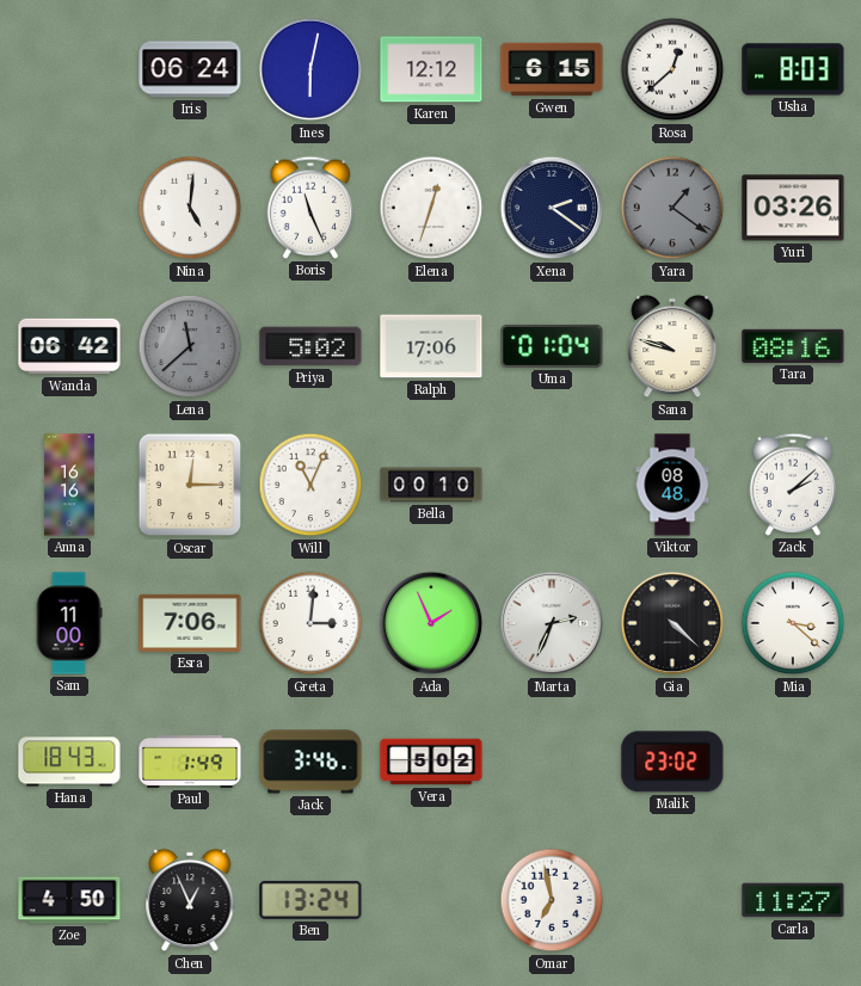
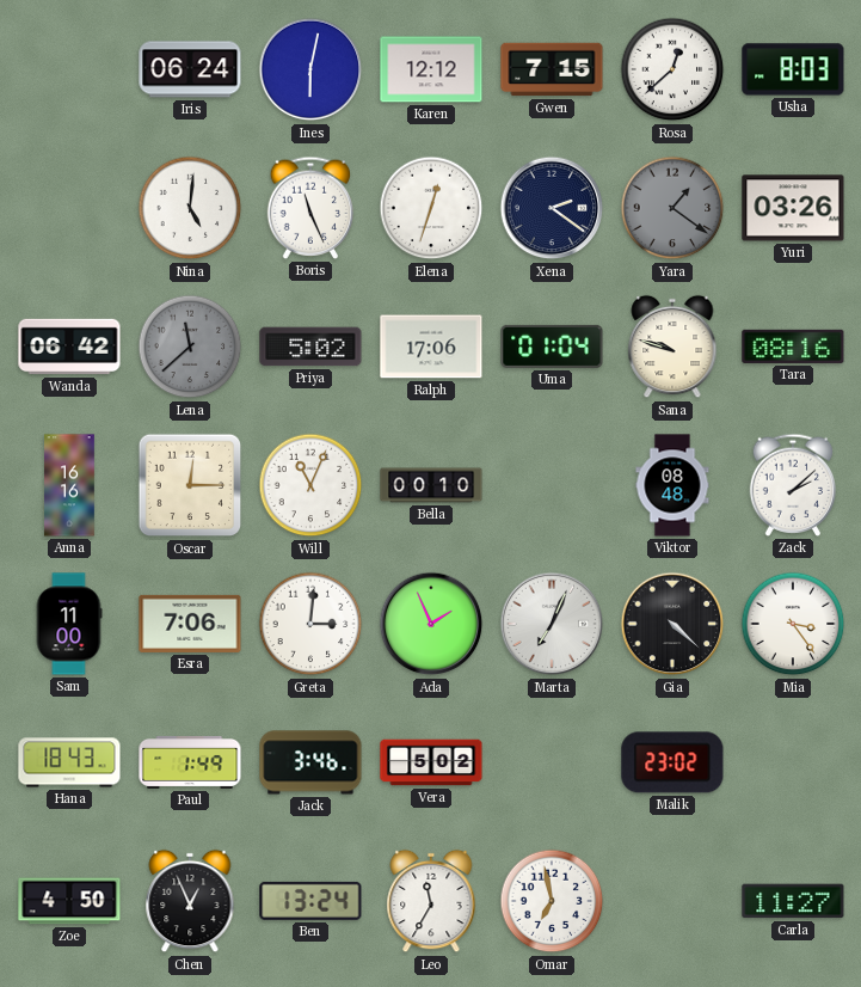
Gwen: 6:15 -> 7:15
Marta: 2:34 -> 7:04
Mia: 3:22 -> 3:24
Leo: none -> 11:35
